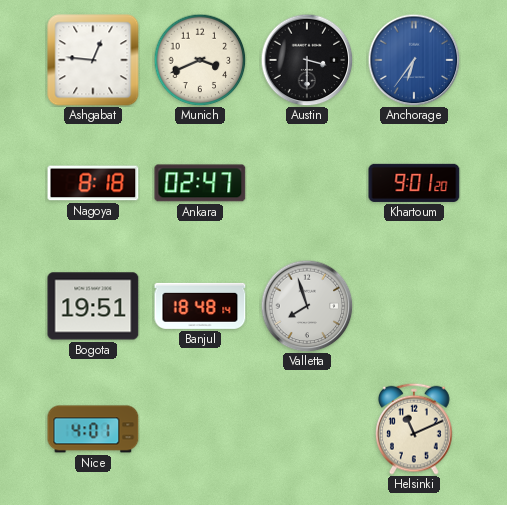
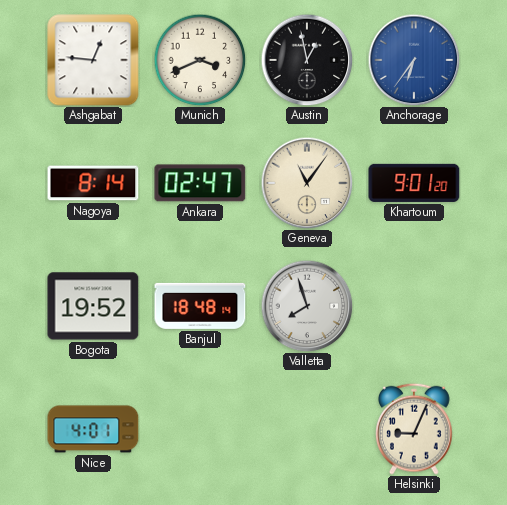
Austin: 3:30 -> 12:58
Nagoya: 8:18 -> 8:14
Geneva: none -> 11:06
Bogota: 19:51 -> 19:52
Helsinki: 11:11 -> 9:04
